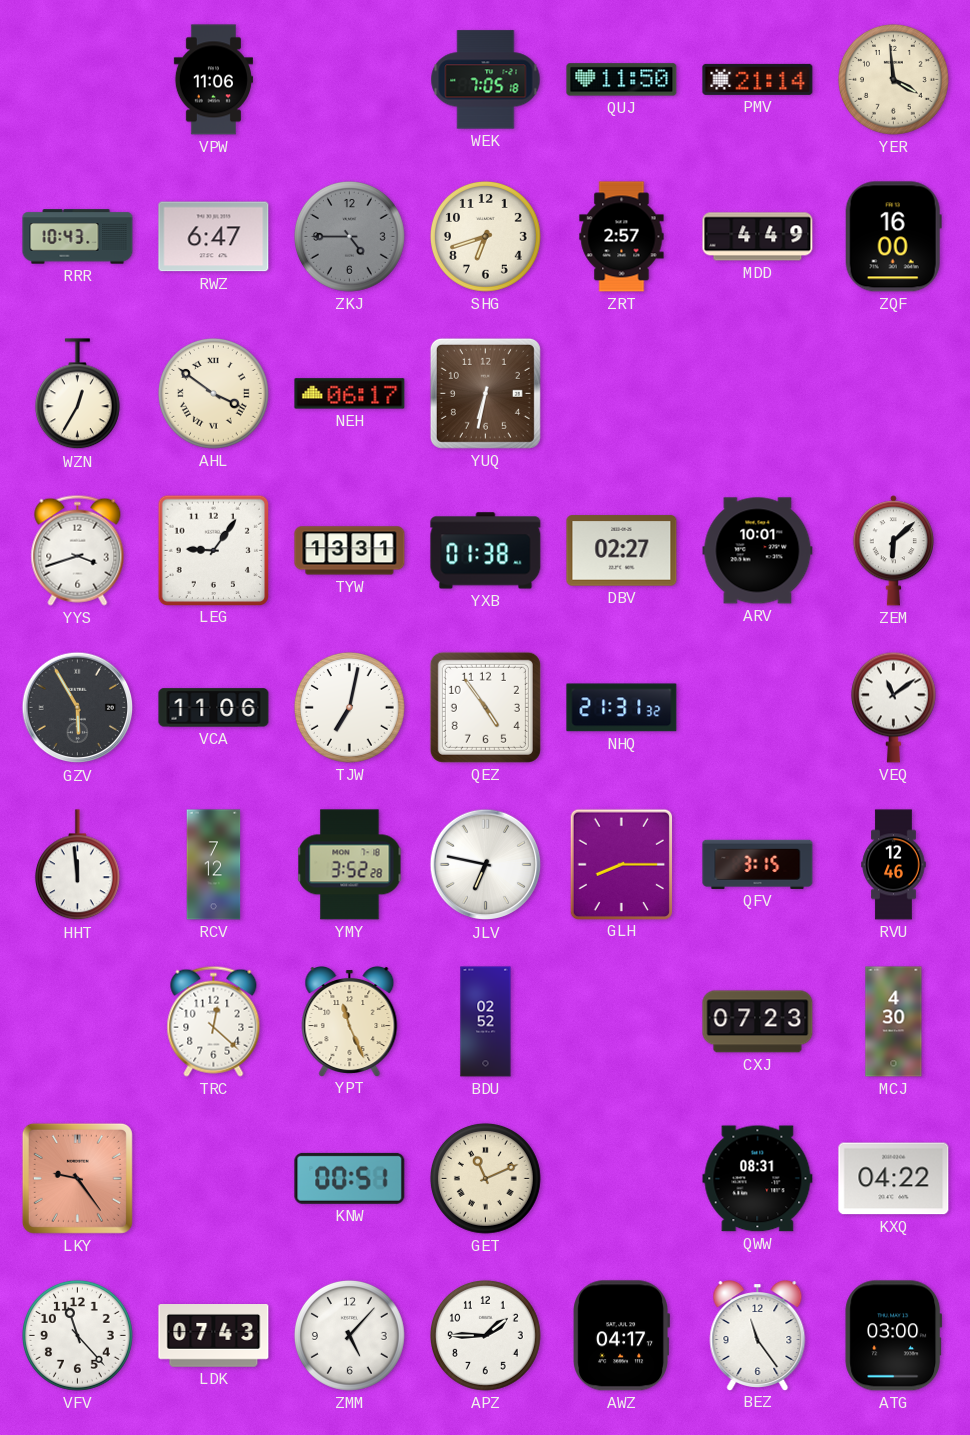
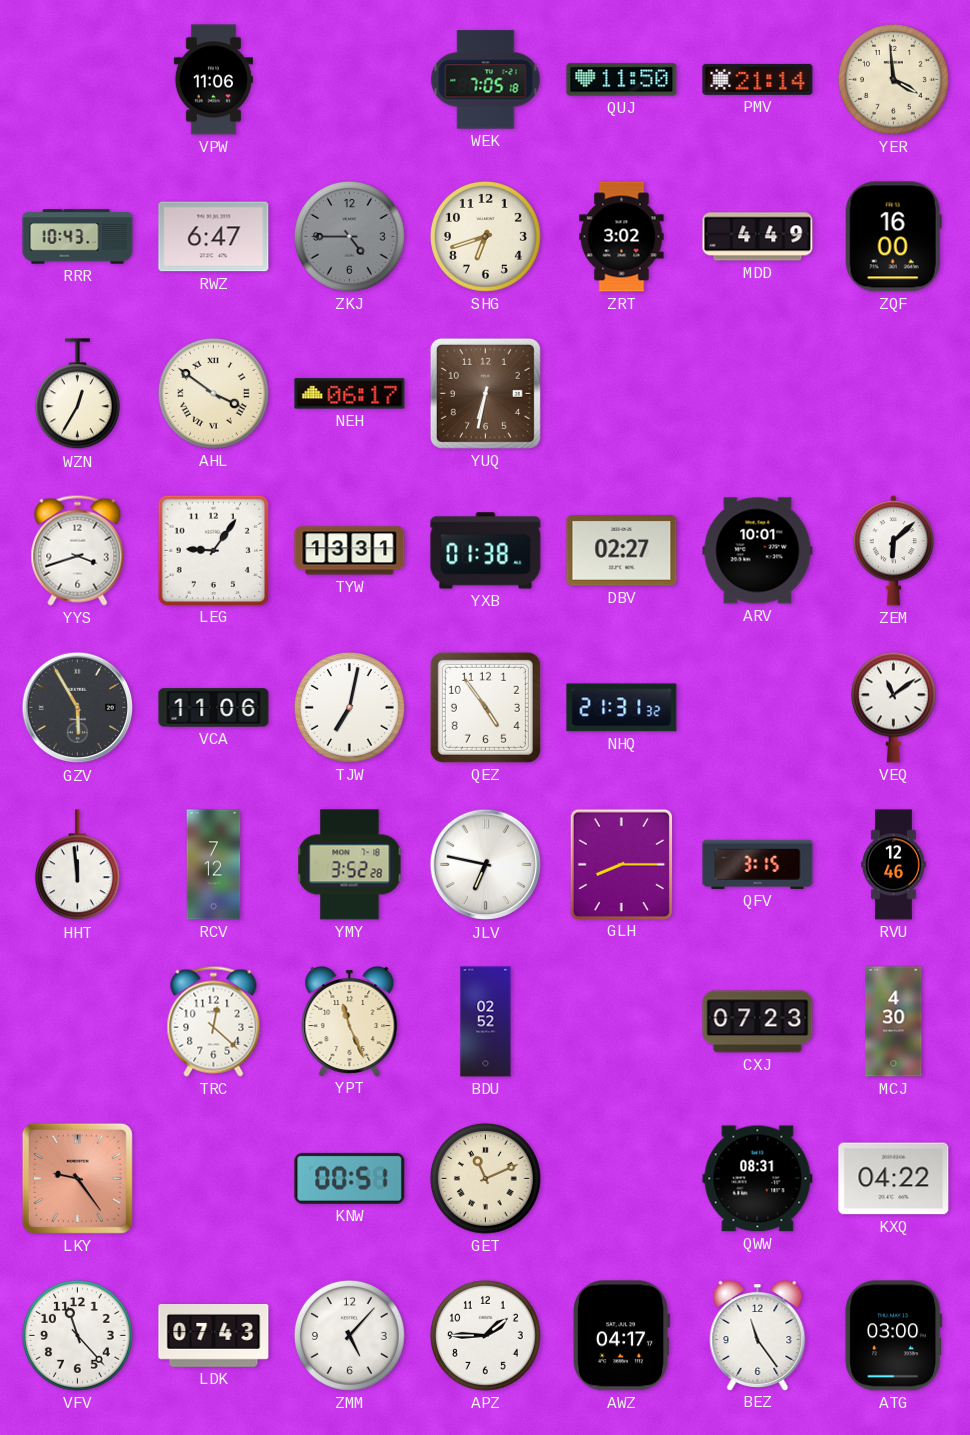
ZRT: 2:57 -> 3:02
